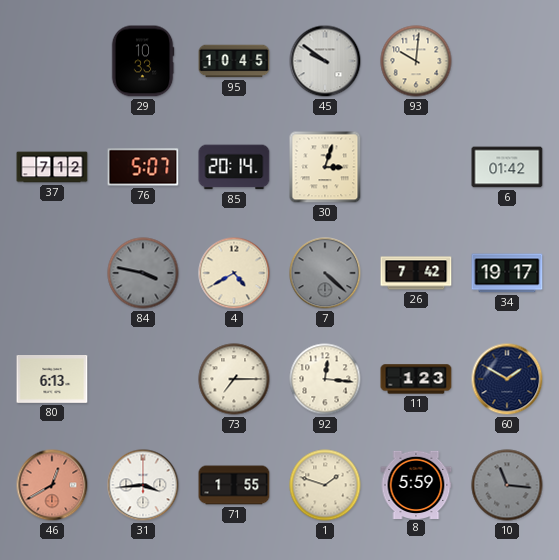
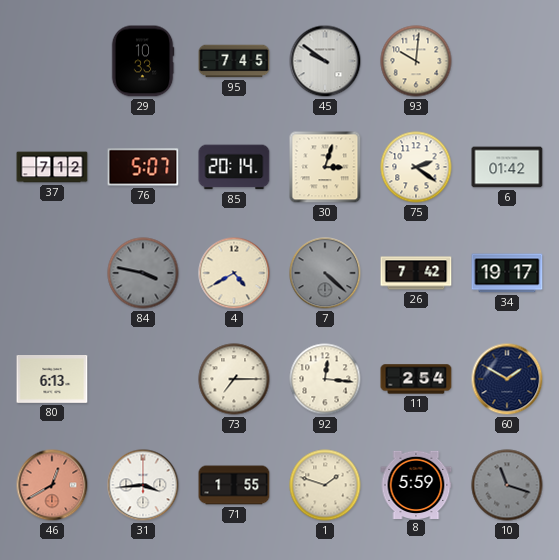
95: 10:45 -> 7:45
75: none -> 2:21
11: 1:23 -> 2:54
10: 11:16 -> 11:18
